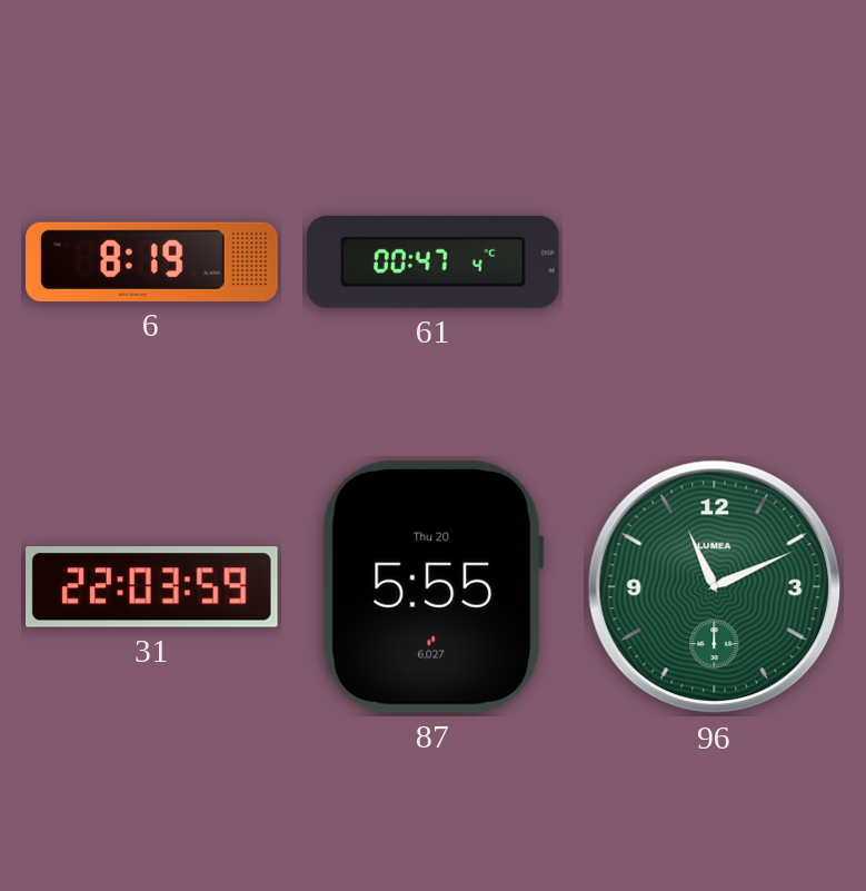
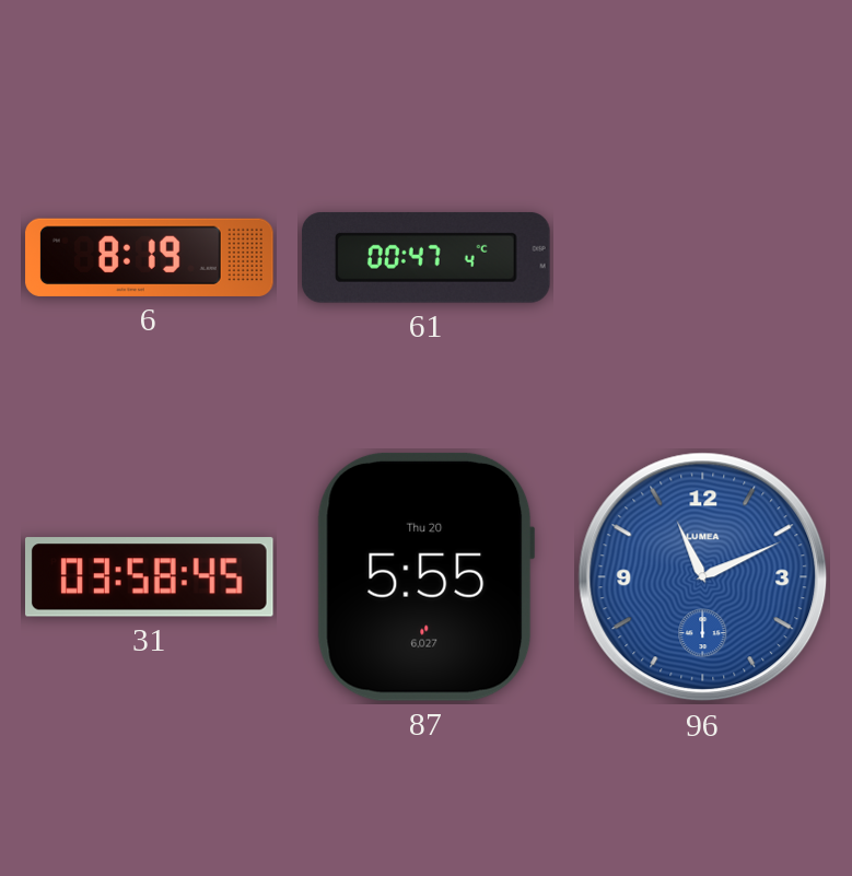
31: 22:03 -> 03:58
96 dial: green -> blue
